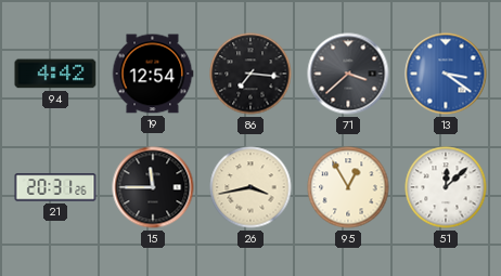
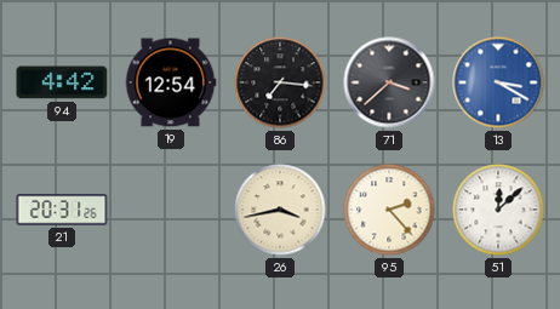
13: 3:21 -> 3:20
15: 11:45 -> none
95: 12:55 -> 2:23
